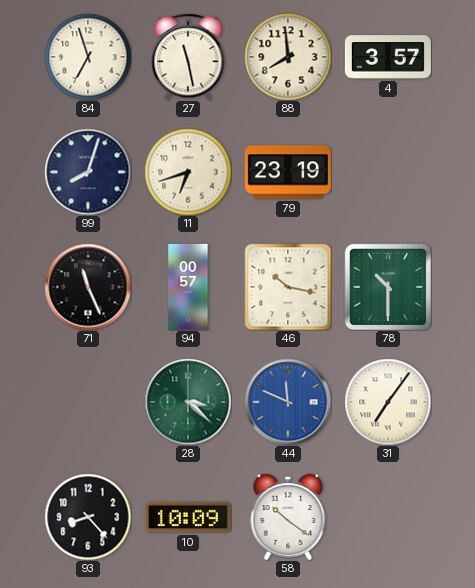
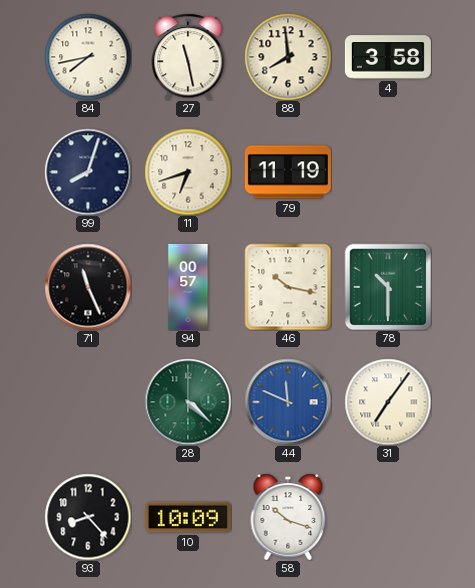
84: 6:57 -> 7:43
4: 3:57 -> 3:58
79: 23:19 -> 11:19
28: 3:22 -> 4:22
58: 10:21 -> 10:18
